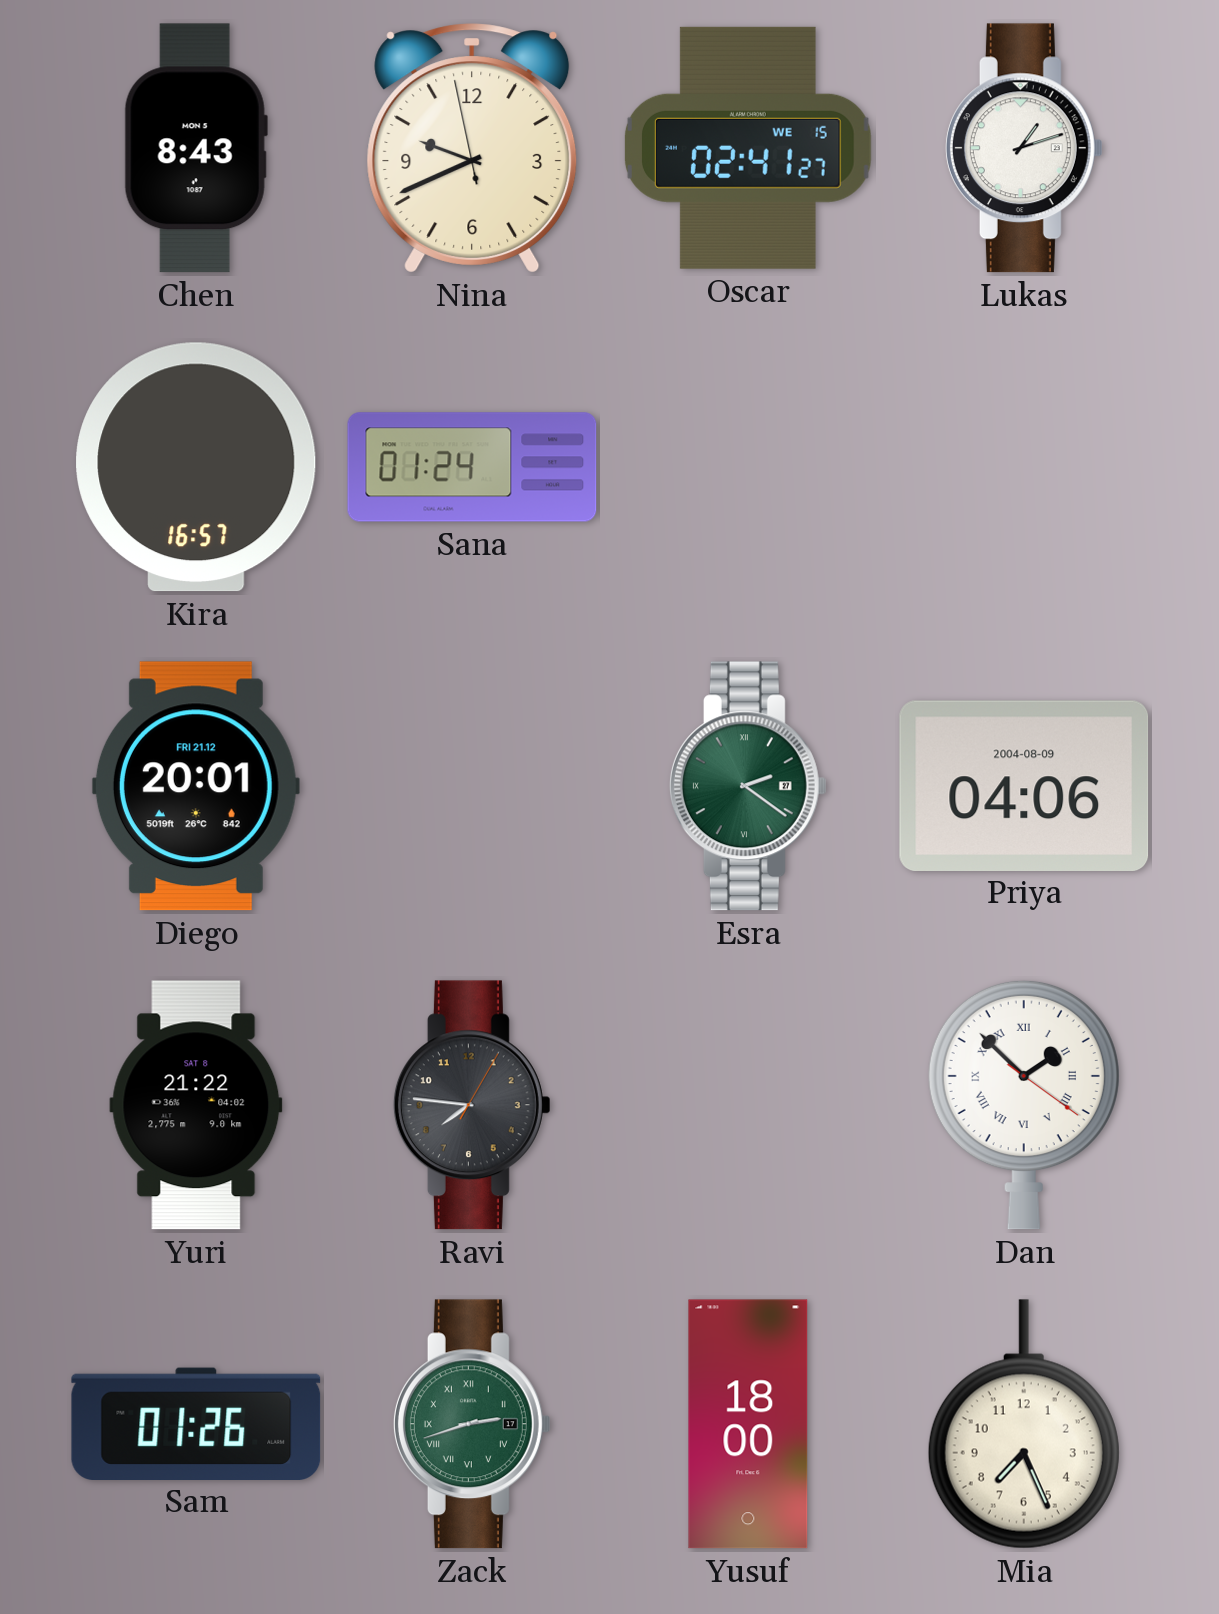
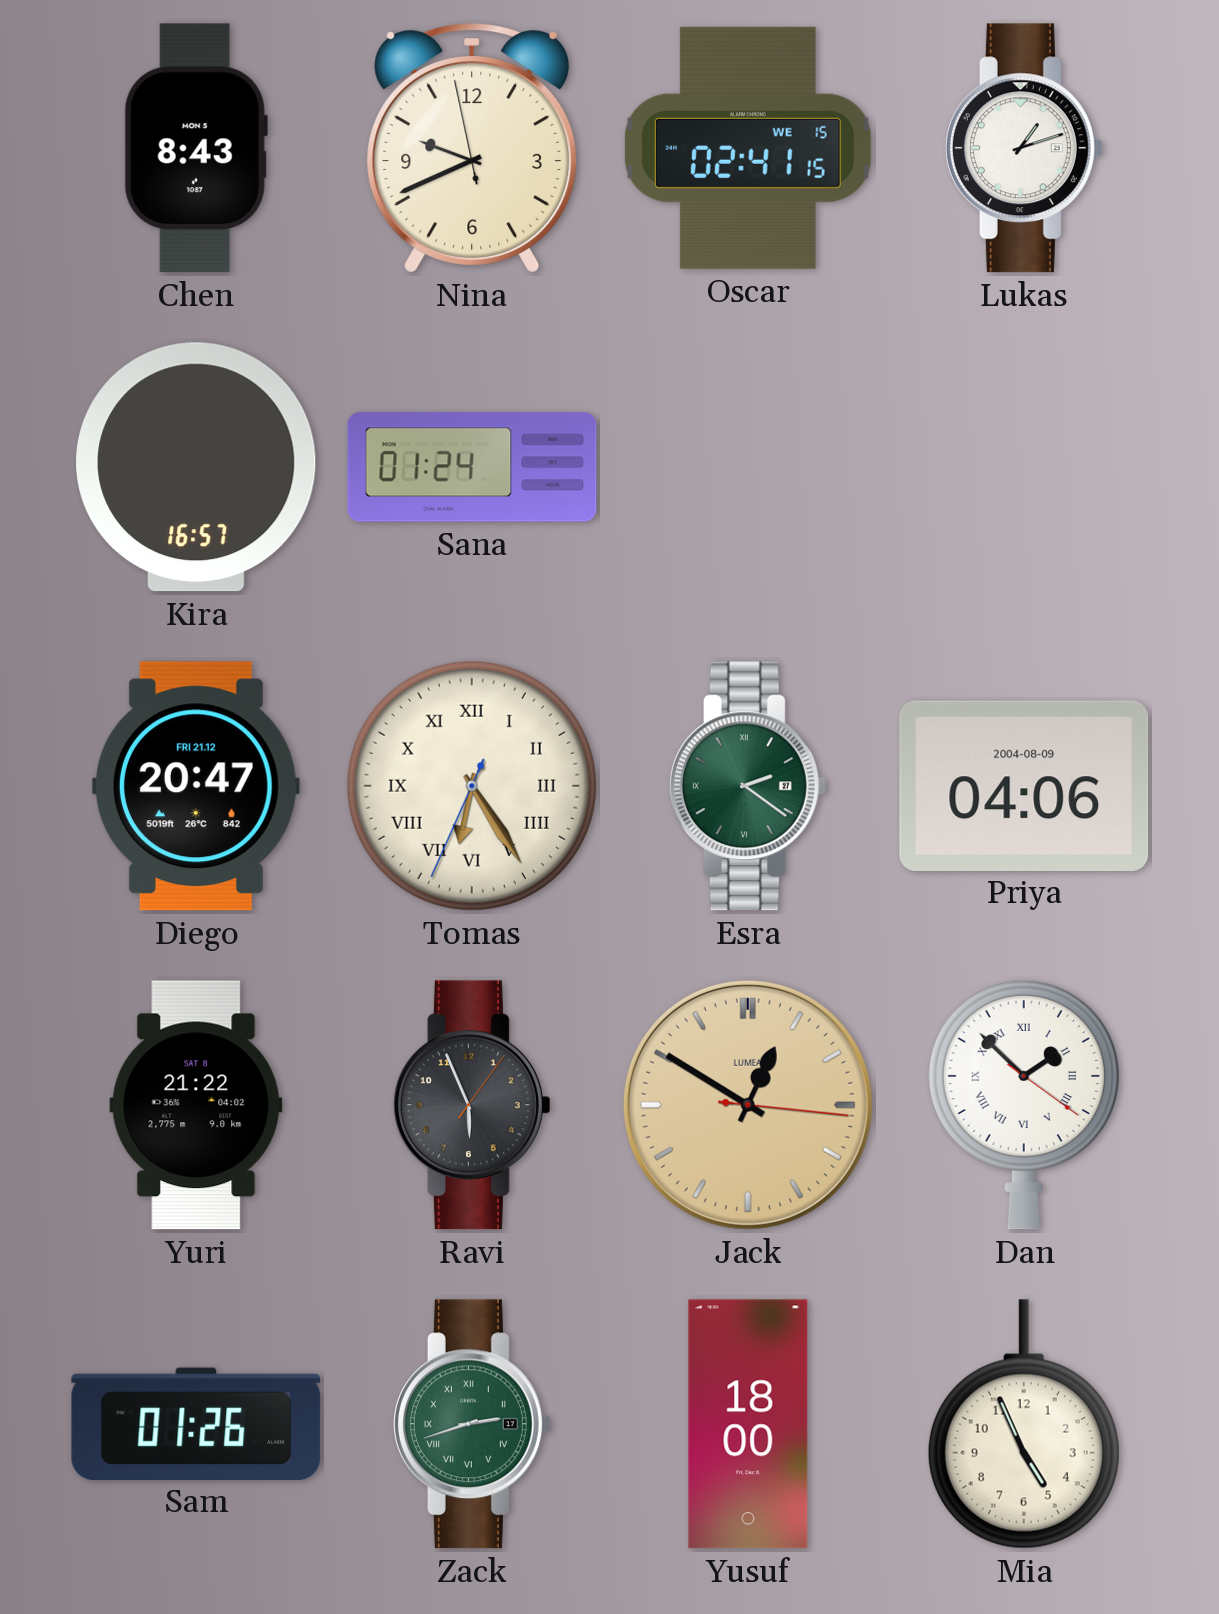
Oscar: 02:41:27 -> 02:41:15
Diego: 20:01 -> 20:47
Tomas: none -> 6:24
Ravi: 7:46 -> 5:56
Jack: none -> 12:50
Mia: 7:26 -> 4:56
